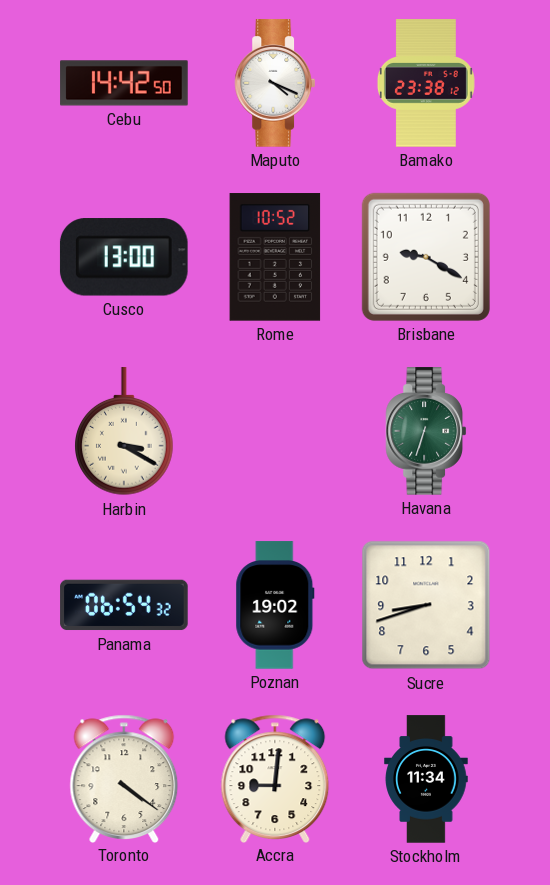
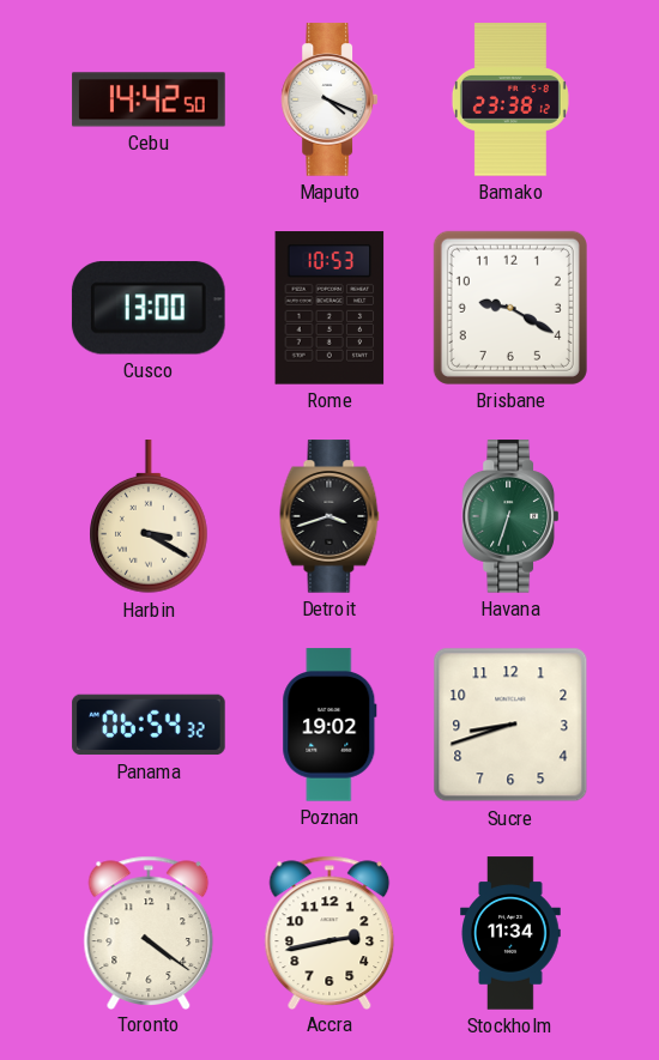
Rome: 10:52 -> 10:53
Detroit: none -> 3:42
Accra: 9:01 -> 2:43
